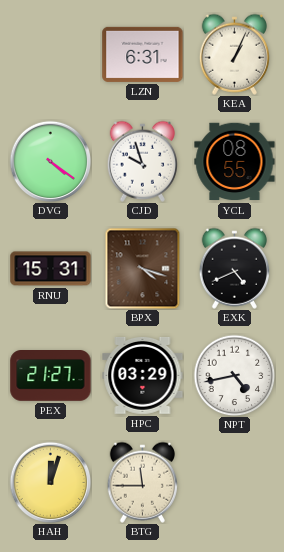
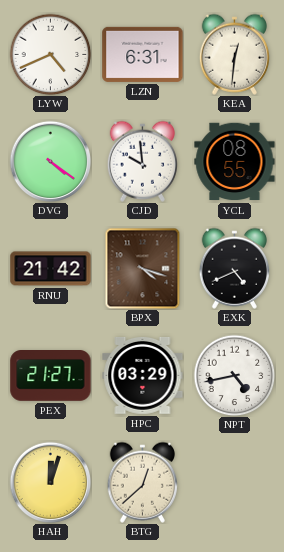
LYW: none -> 4:41
KEA: 1:04 -> 12:31
CJD: 9:57 -> 9:59
RNU: 15:31 -> 21:42
BTG: 11:45 -> 12:38
